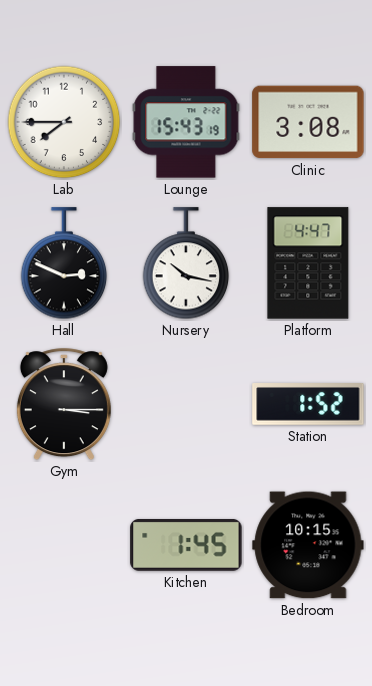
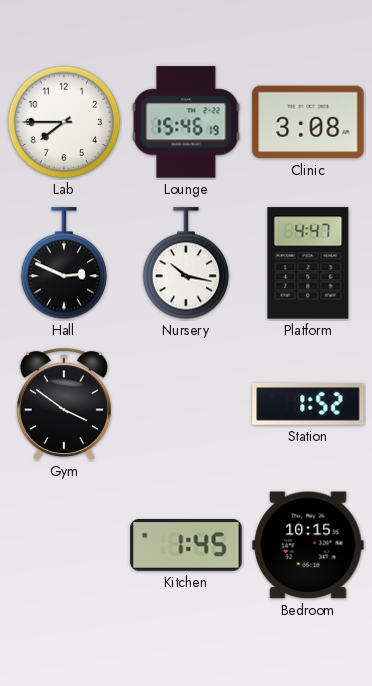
Lounge: 15:43 -> 15:46
Gym: 3:15 -> 3:51
